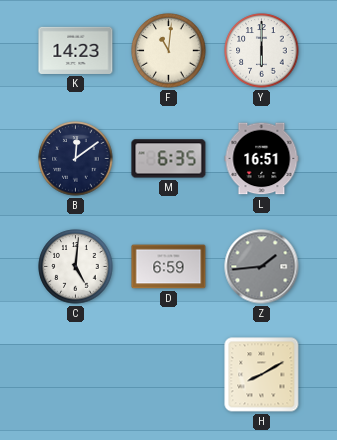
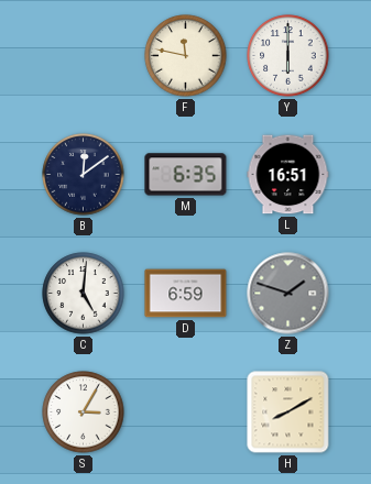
K: 14:23 -> none
F: 11:01 -> 11:47
Z: 1:44 -> 1:48
S: none -> 3:05
